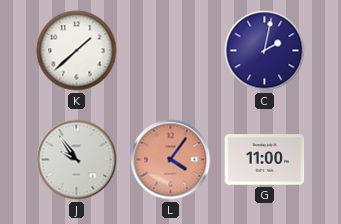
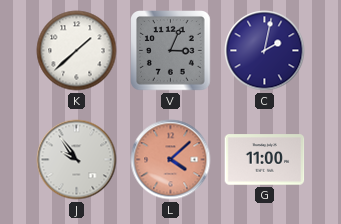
V: none -> 3:04
L: 4:06 -> 4:08
